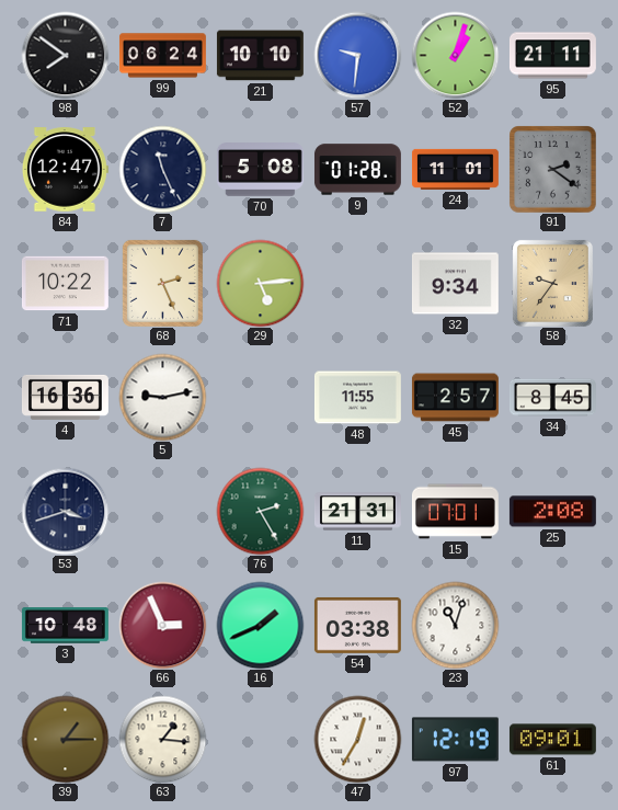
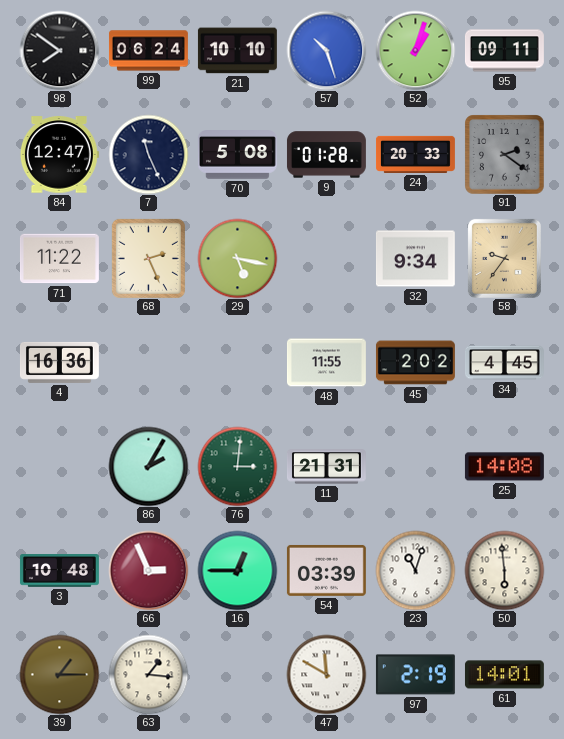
57: 9:31 -> 10:27
95: 21:11 -> 09:11
24: 11:01 -> 20:33
71: 10:22 -> 11:22
29: 5:14 -> 5:17
5: 9:13 -> none
45: 2:57 -> 2:02
34: 8:45 -> 4:45
53: 3:42 -> none
86: none -> 2:05
76: 2:25 -> 3:01
15: 07:01 -> none
25: 2:08 -> 14:08
16: 1:41 -> 12:45
54: 03:38 -> 03:39
50: none -> 5:59
47: 12:35 -> 11:50
97: 12:19 -> 2:19
61: 09:01 -> 14:01
